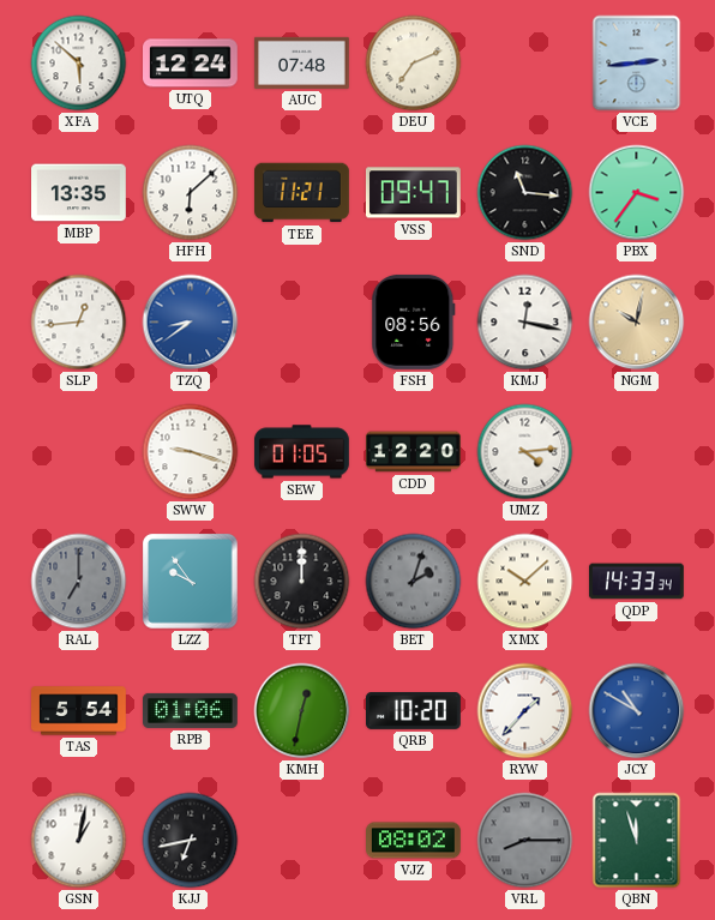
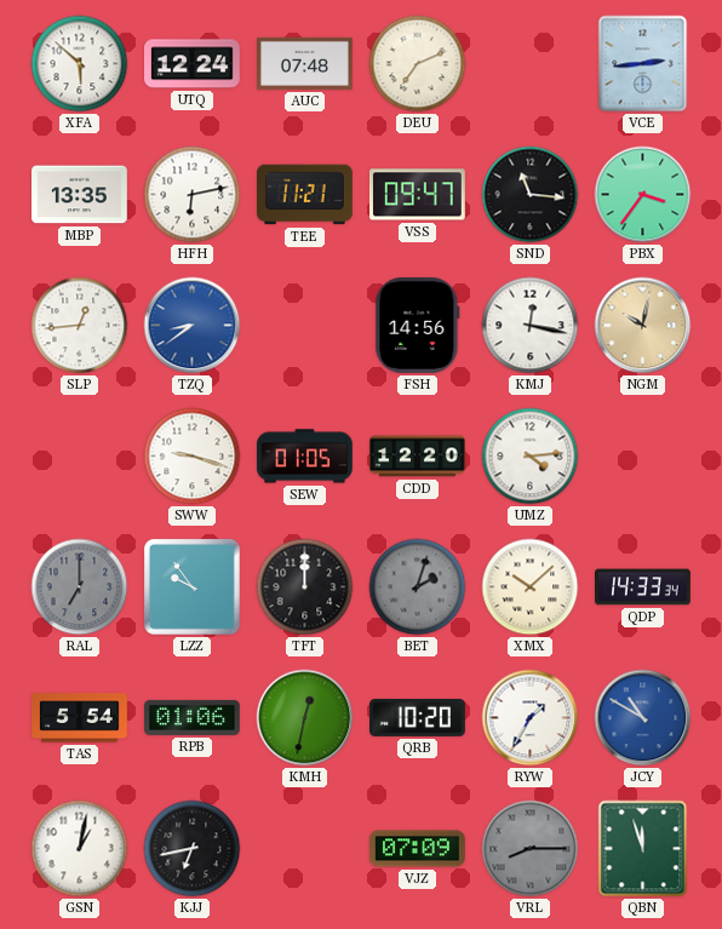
HFH: 6:08 -> 6:13
FSH: 08:56 -> 14:56
RYW: 1:37 -> 1:35
VJZ: 08:02 -> 07:09
